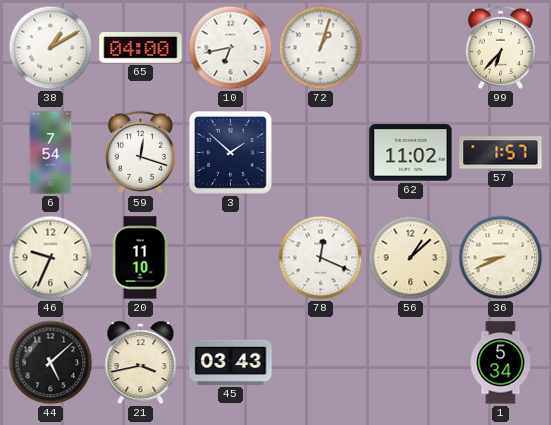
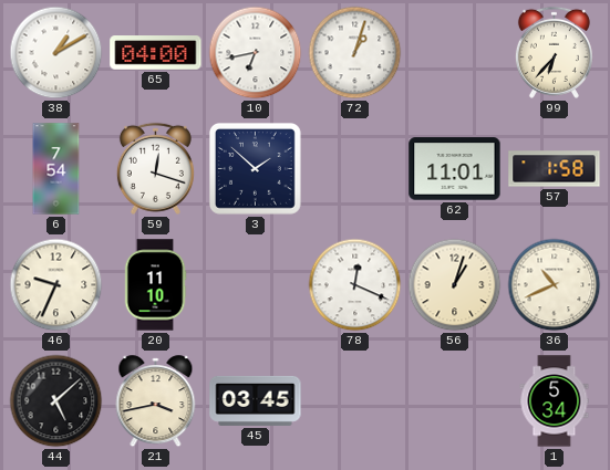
62: 11:02 -> 11:01
57: 1:57 -> 1:58
56: 1:08 -> 1:03
36: 8:41 -> 10:41
45: 03:43 -> 03:45
